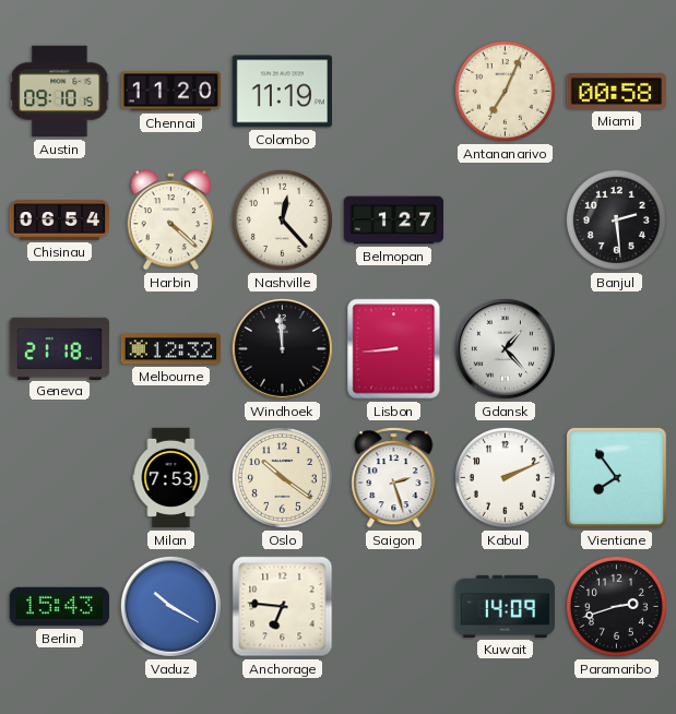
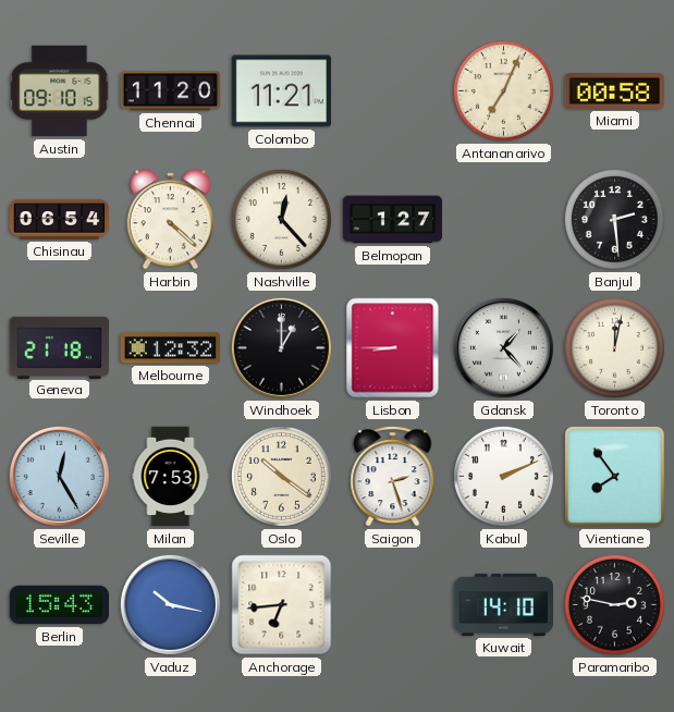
Colombo: 11:19 -> 11:21
Windhoek: 11:59 -> 1:00
Lisbon: 8:44 -> 8:45
Toronto: none -> 12:02
Seville: none -> 12:25
Vaduz: 10:20 -> 10:17
Anchorage: 6:46 -> 6:44
Kuwait: 14:09 -> 14:10
Paramaribo: 2:42 -> 2:47
